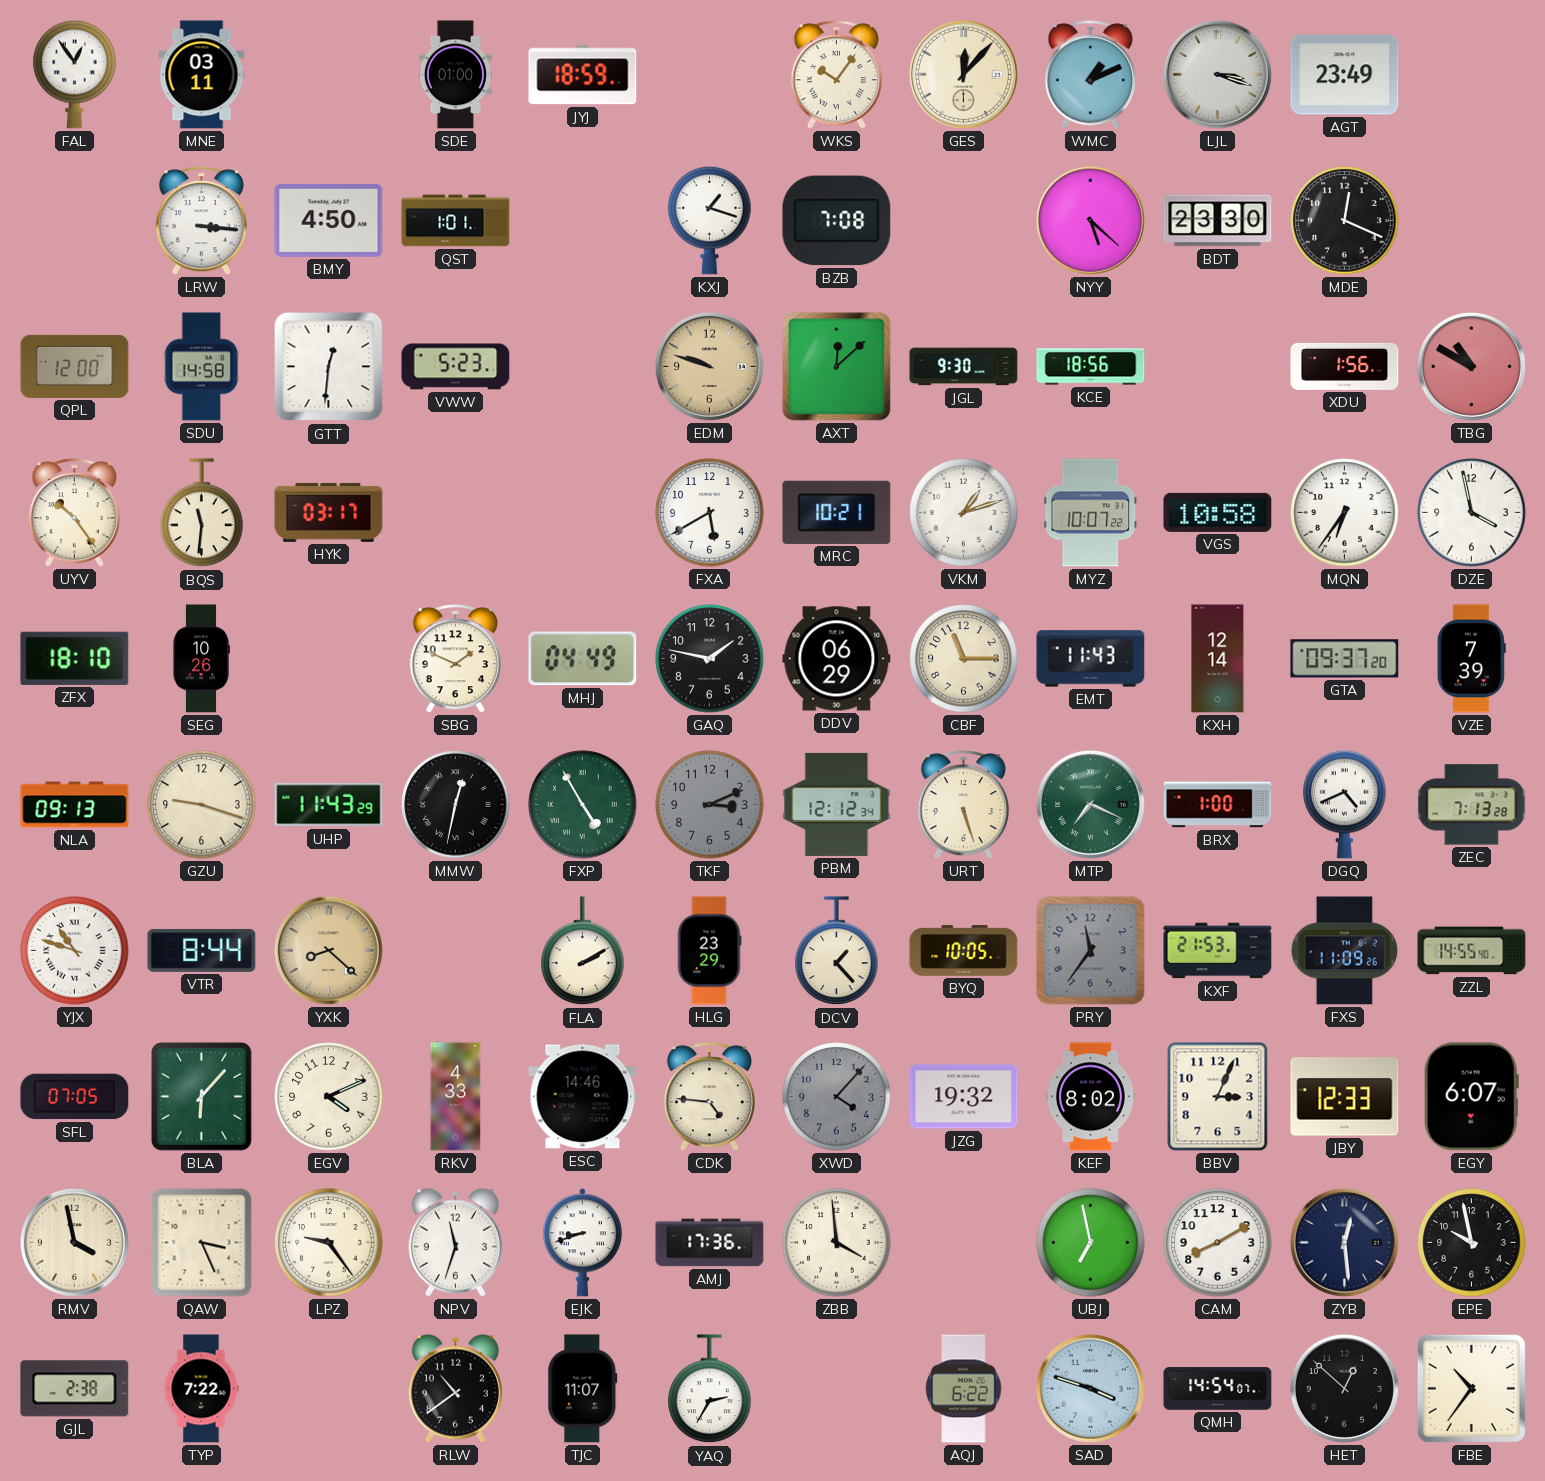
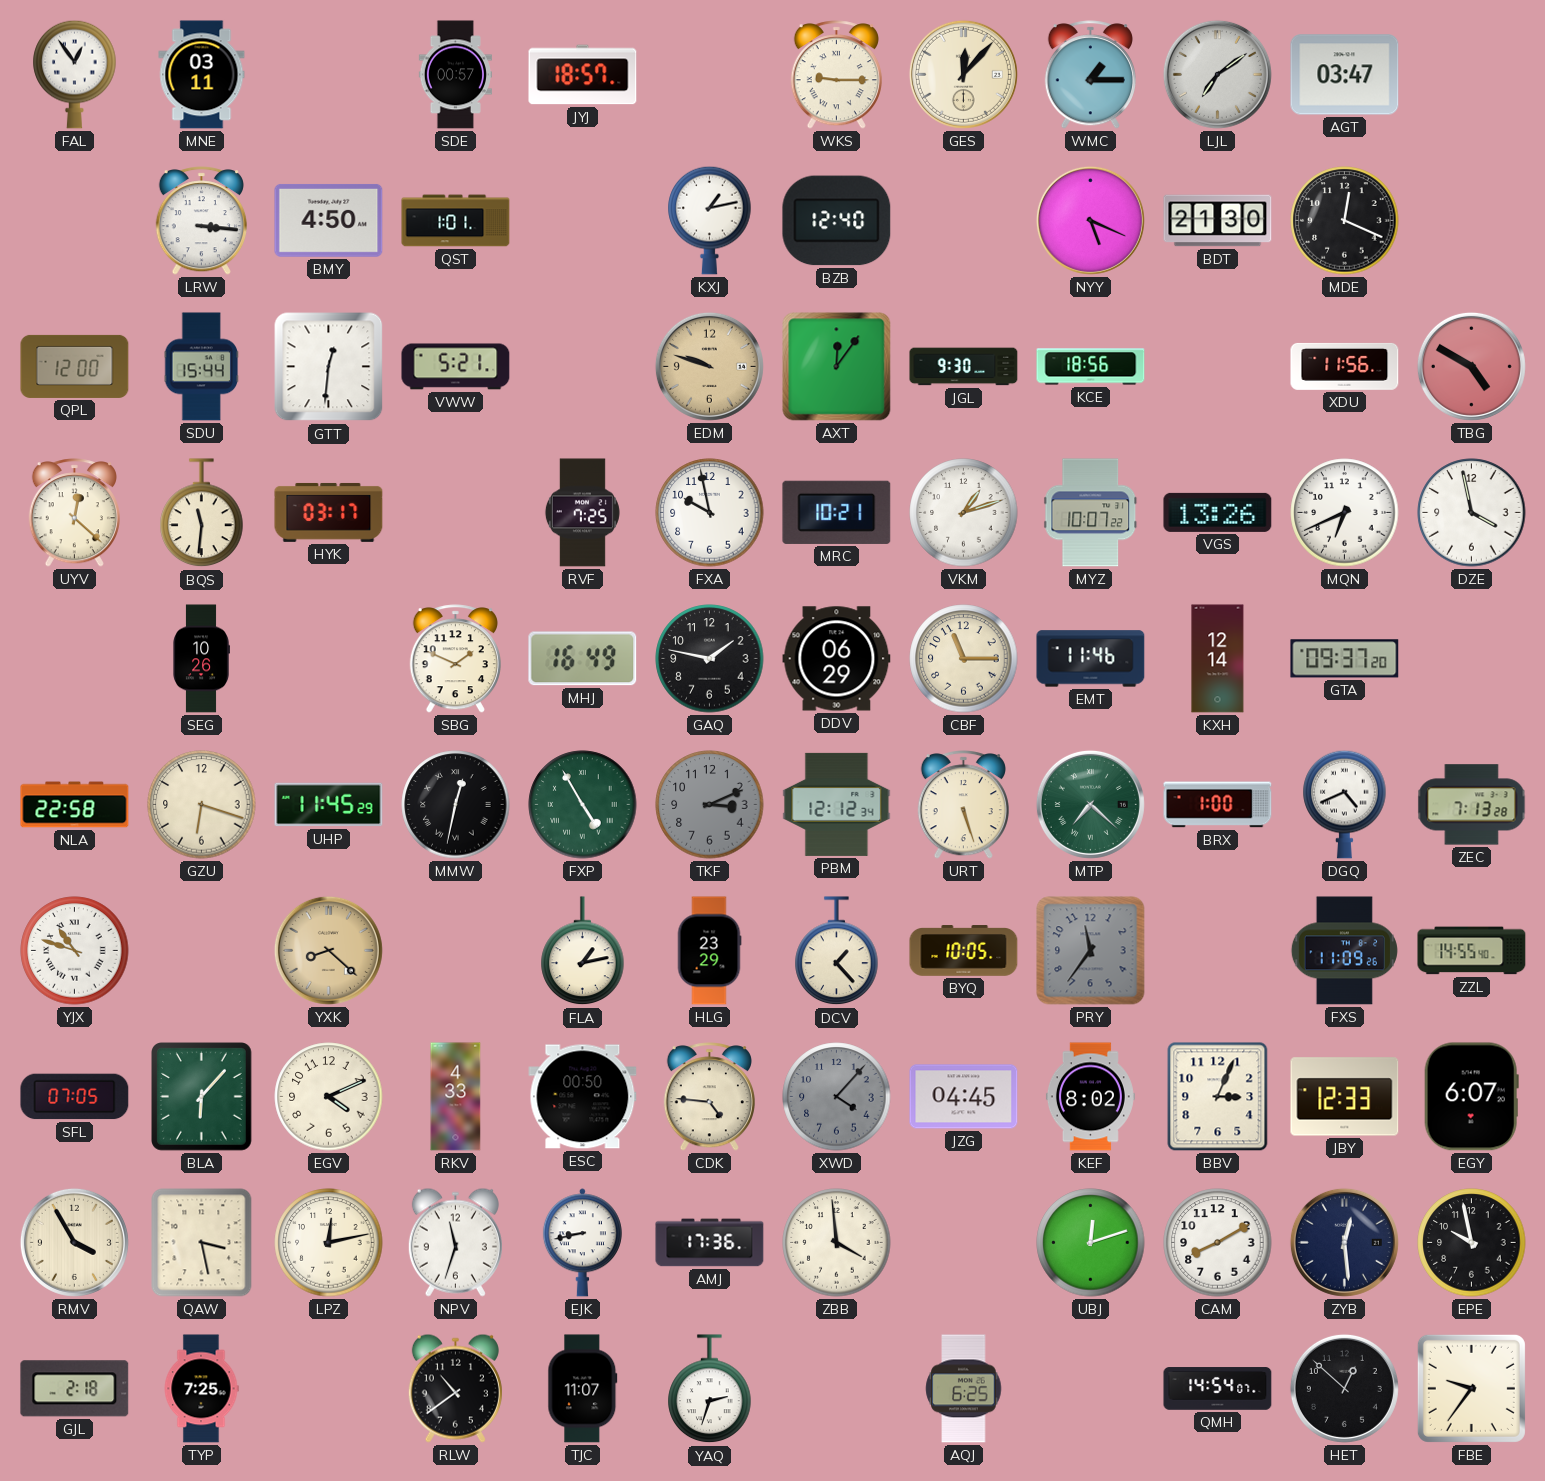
SDE: 01:00 -> 00:57
JYJ: 18:59 -> 18:57
WKS: 10:06 -> 9:15
WMC: 1:11 -> 1:15
LJL: 3:18 -> 7:09
AGT: 23:49 -> 03:47
KXJ: 1:18 -> 1:13
BZB: 7:08 -> 12:40
NYY: 5:22 -> 5:19
BDT: 23:30 -> 21:30
SDU: 14:58 -> 15:44
VWW: 5:23 -> 5:21
AXT: 12:08 -> 12:06
XDU: 1:56 -> 11:56
TBG: 10:50 -> 4:50
UYV: 10:24 -> 12:22
RVF: none -> 7:25
FXA: 5:40 -> 9:58
VGS: 10:58 -> 13:26
MQN: 6:36 -> 6:41
ZFX: 18:10 -> none
MHJ: 04:49 -> 16:49
EMT: 11:43 -> 11:46
VZE: 7:39 -> none
NLA: 09:13 -> 22:58
GZU: 9:18 -> 6:18
UHP: 11:43 -> 11:45
MTP: 7:19 -> 7:22
VTR: 8:44 -> none
FLA: 2:10 -> 1:13
KXF: 21:53 -> none
ESC: 14:46 -> 00:50
JZG: 19:32 -> 04:45
RMV: 3:58 -> 3:55
QAW: 3:26 -> 3:28
LPZ: 9:24 -> 12:13
EJK: 8:42 -> 8:43
UBJ: 6:58 -> 12:12
GJL: 2:38 -> 2:18
TYP: 7:22 -> 7:25
YAQ: 2:35 -> 2:33
AQJ: 6:22 -> 6:25
SAD: 3:48 -> none
FBE: 10:36 -> 9:36
